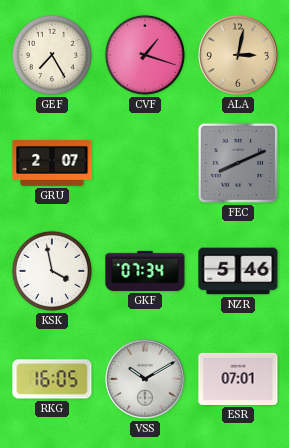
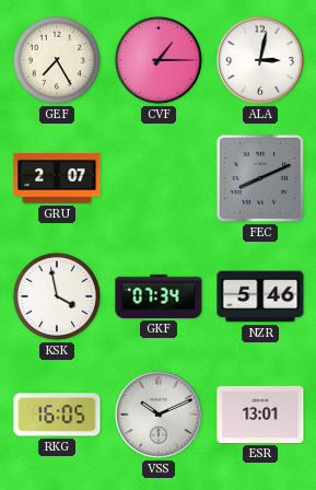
CVF: 1:18 -> 1:15
ALA dial: champagne -> white
VSS: 10:10 -> 10:11
ESR: 07:01 -> 13:01
